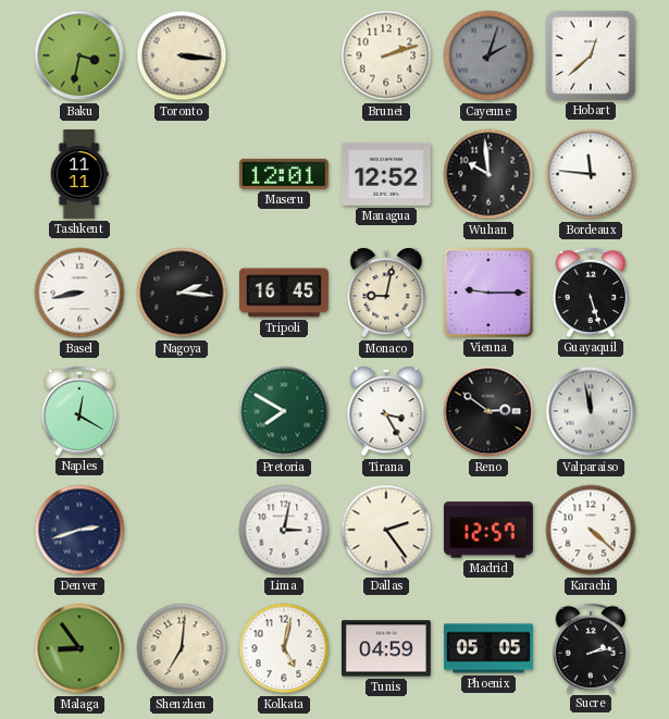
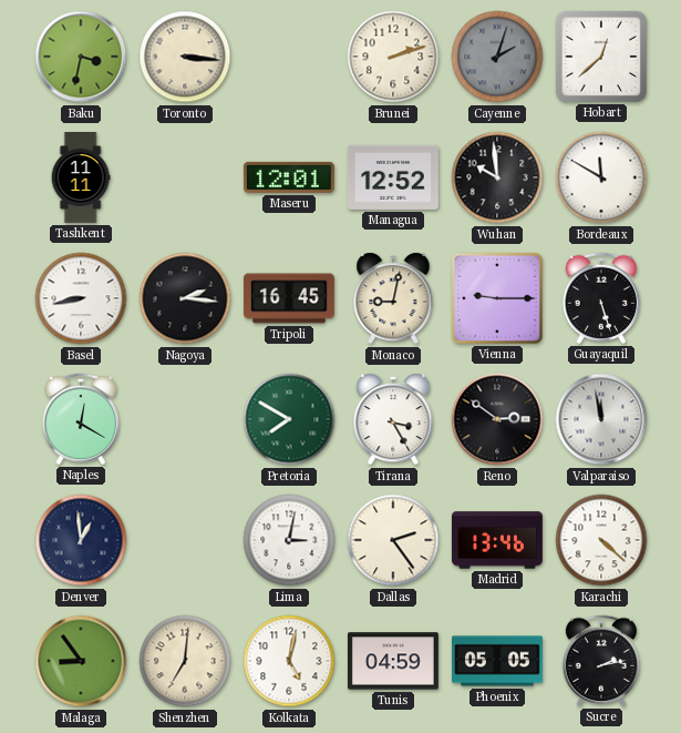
Bordeaux: 11:46 -> 11:50
Denver: 2:42 -> 12:59
Madrid: 12:57 -> 13:46
